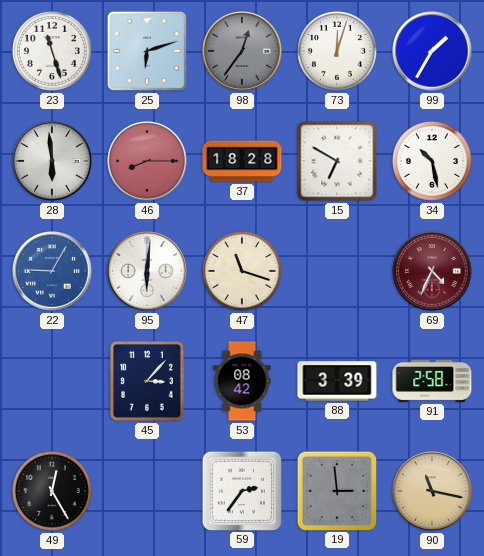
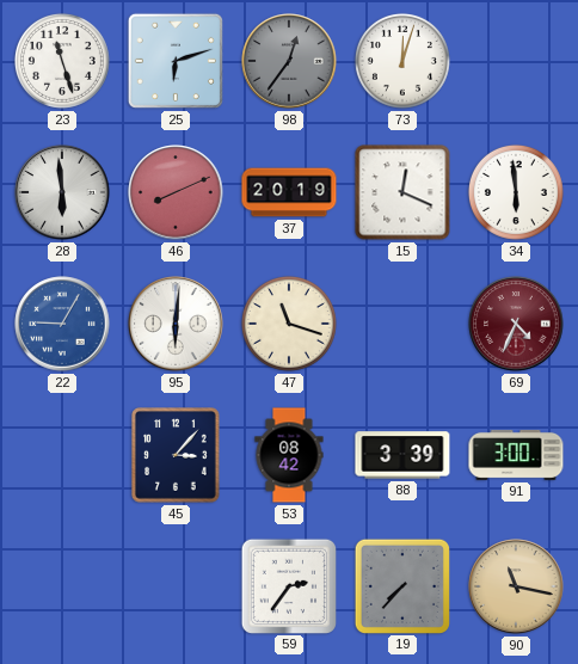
99: 1:35 -> none
46: 8:15 -> 8:11
37: 18:28 -> 20:19
15: 6:50 -> 12:19
34: 10:28 -> 5:59
91: 2:58 -> 3:00
49: 12:25 -> none
19: 2:59 -> 7:37
